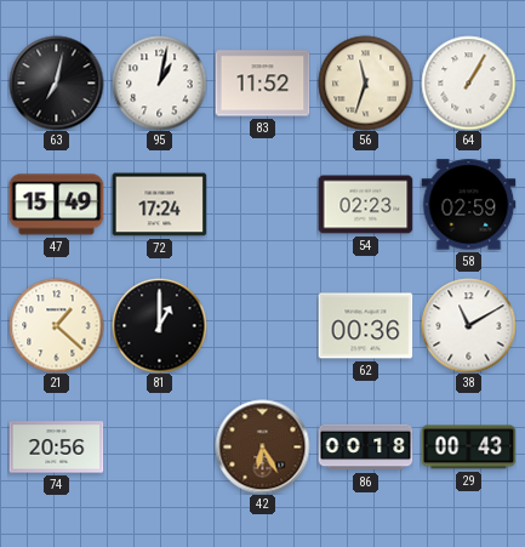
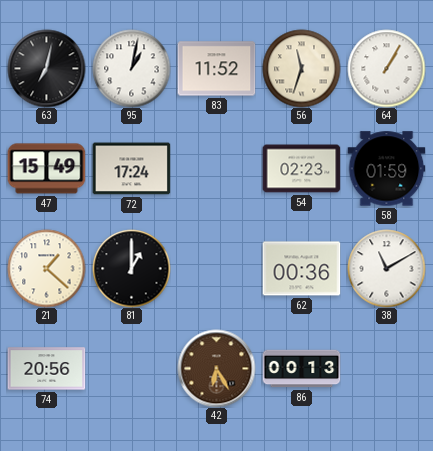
58: 02:59 -> 01:59
86: 00:18 -> 00:13
29: 00:43 -> none
